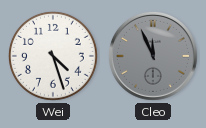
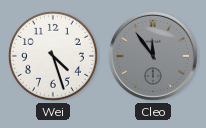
Cleo: 11:56 -> 11:54
